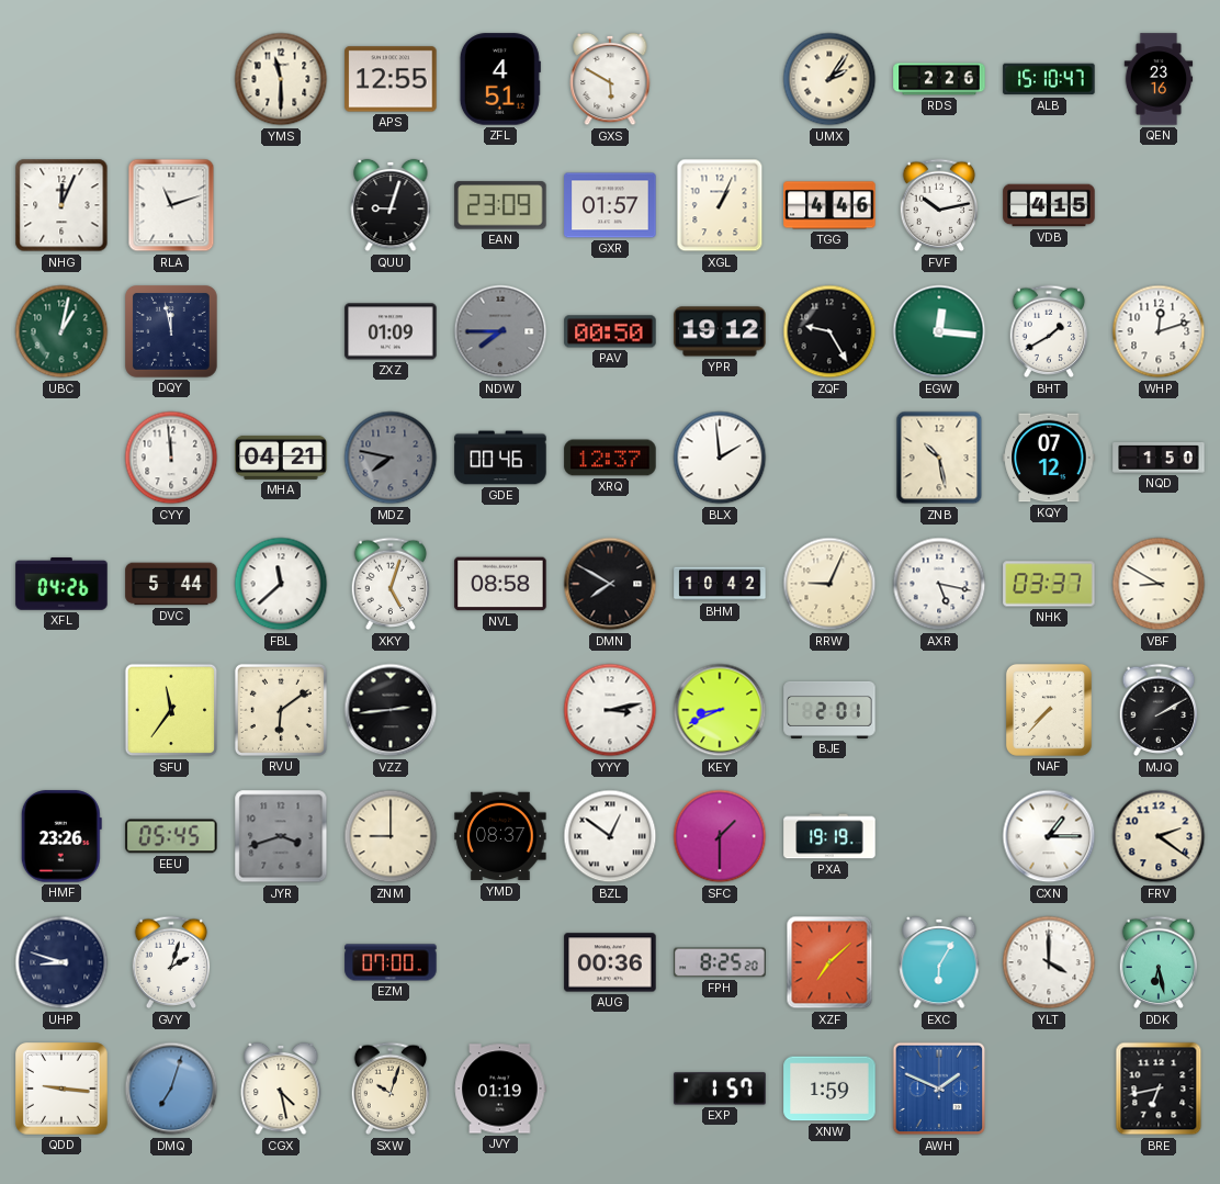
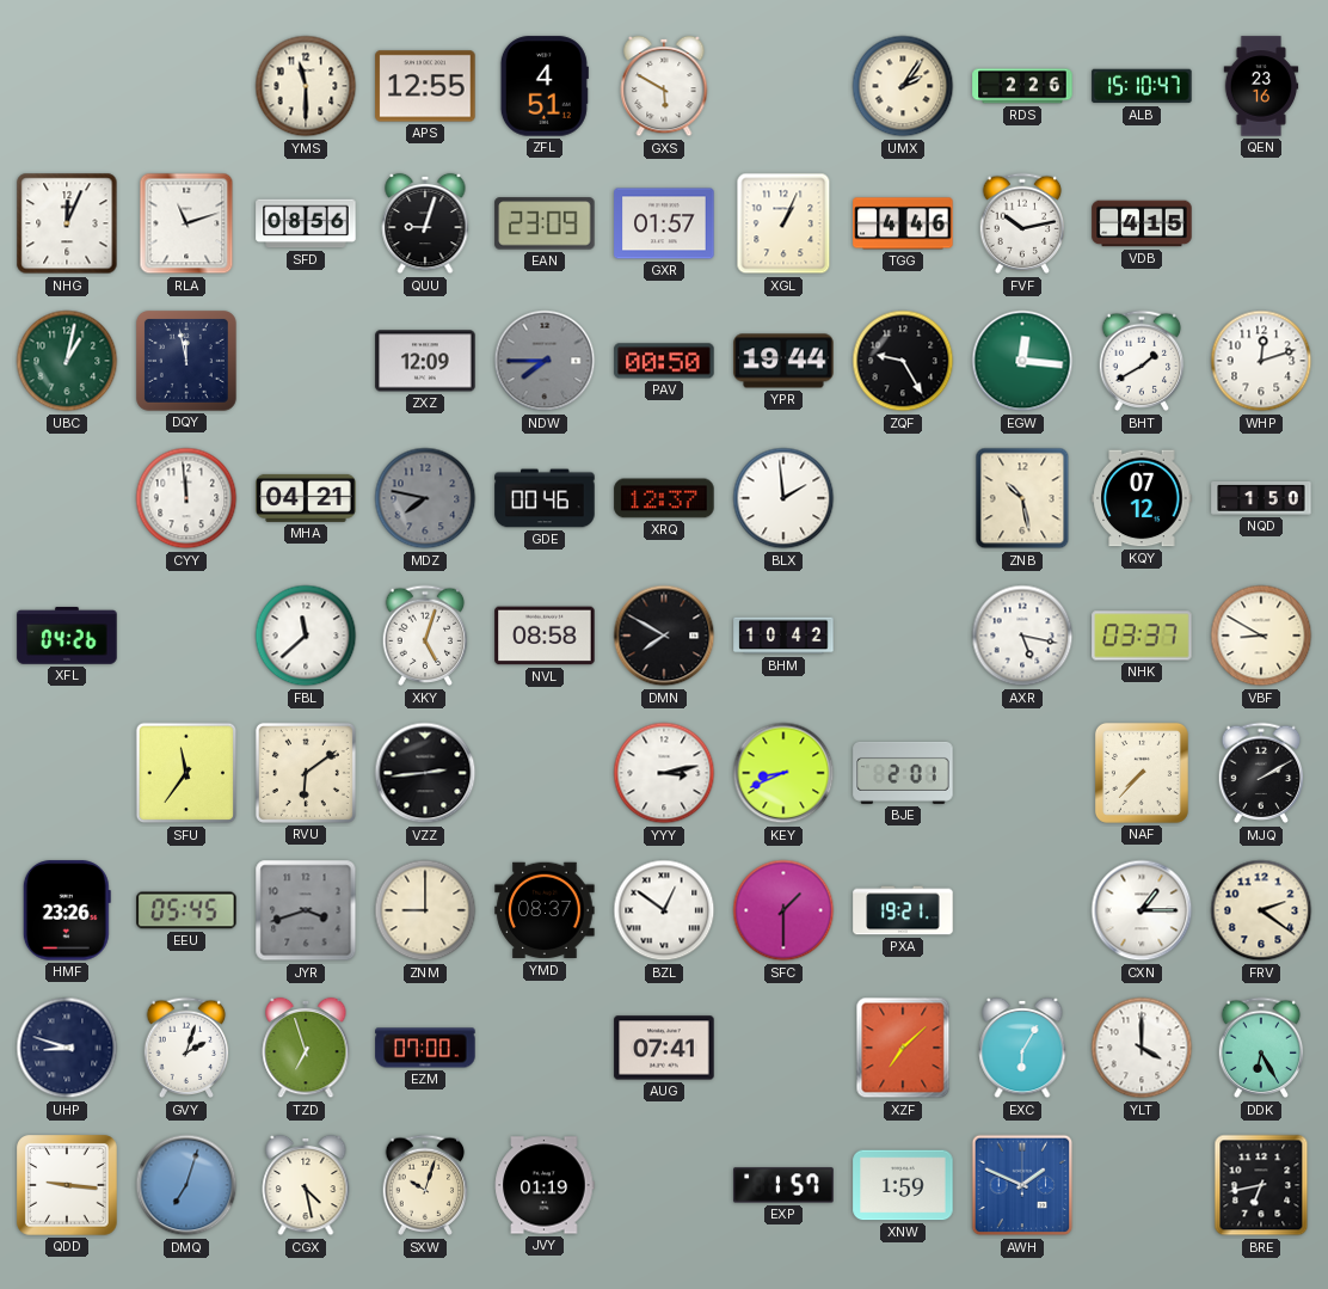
SFD: none -> 08:56
ZXZ: 01:09 -> 12:09
YPR: 19:12 -> 19:44
DVC: 5:44 -> none
RRW: 9:04 -> none
PXA: 19:19 -> 19:21
TZD: none -> 6:57
AUG: 00:36 -> 07:41
FPH: 8:25 -> none
DDK: 6:28 -> 6:25
